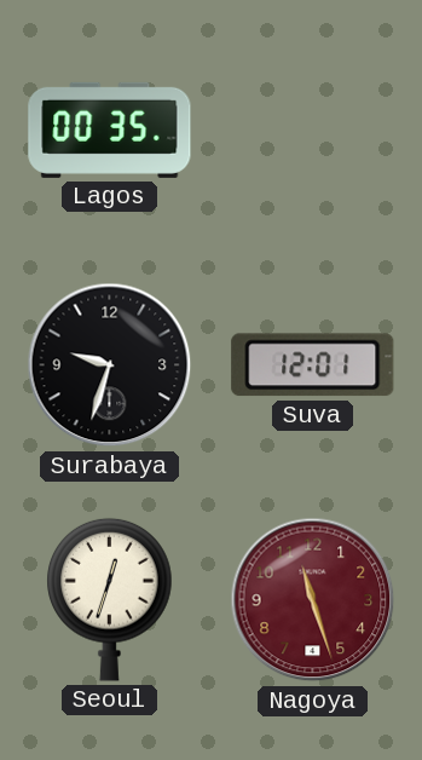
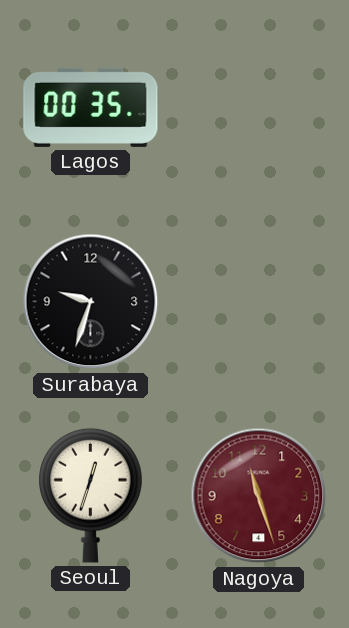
Suva: 12:01 -> none
